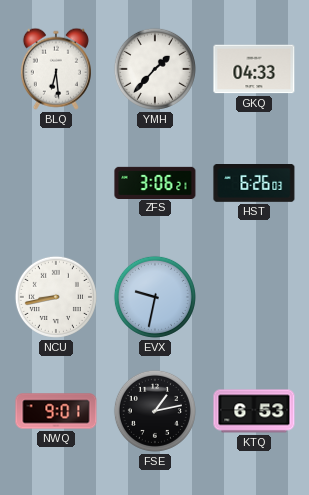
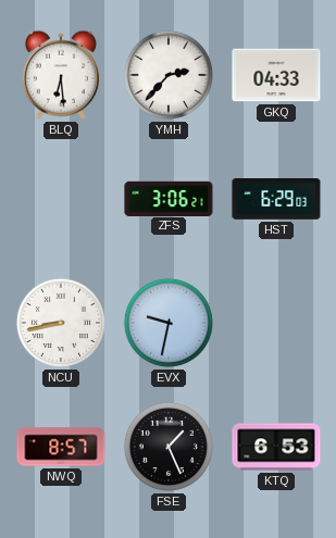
YMH: 1:37 -> 2:37
HST: 6:26 -> 6:29
NWQ: 9:01 -> 8:57
FSE: 1:13 -> 1:26
